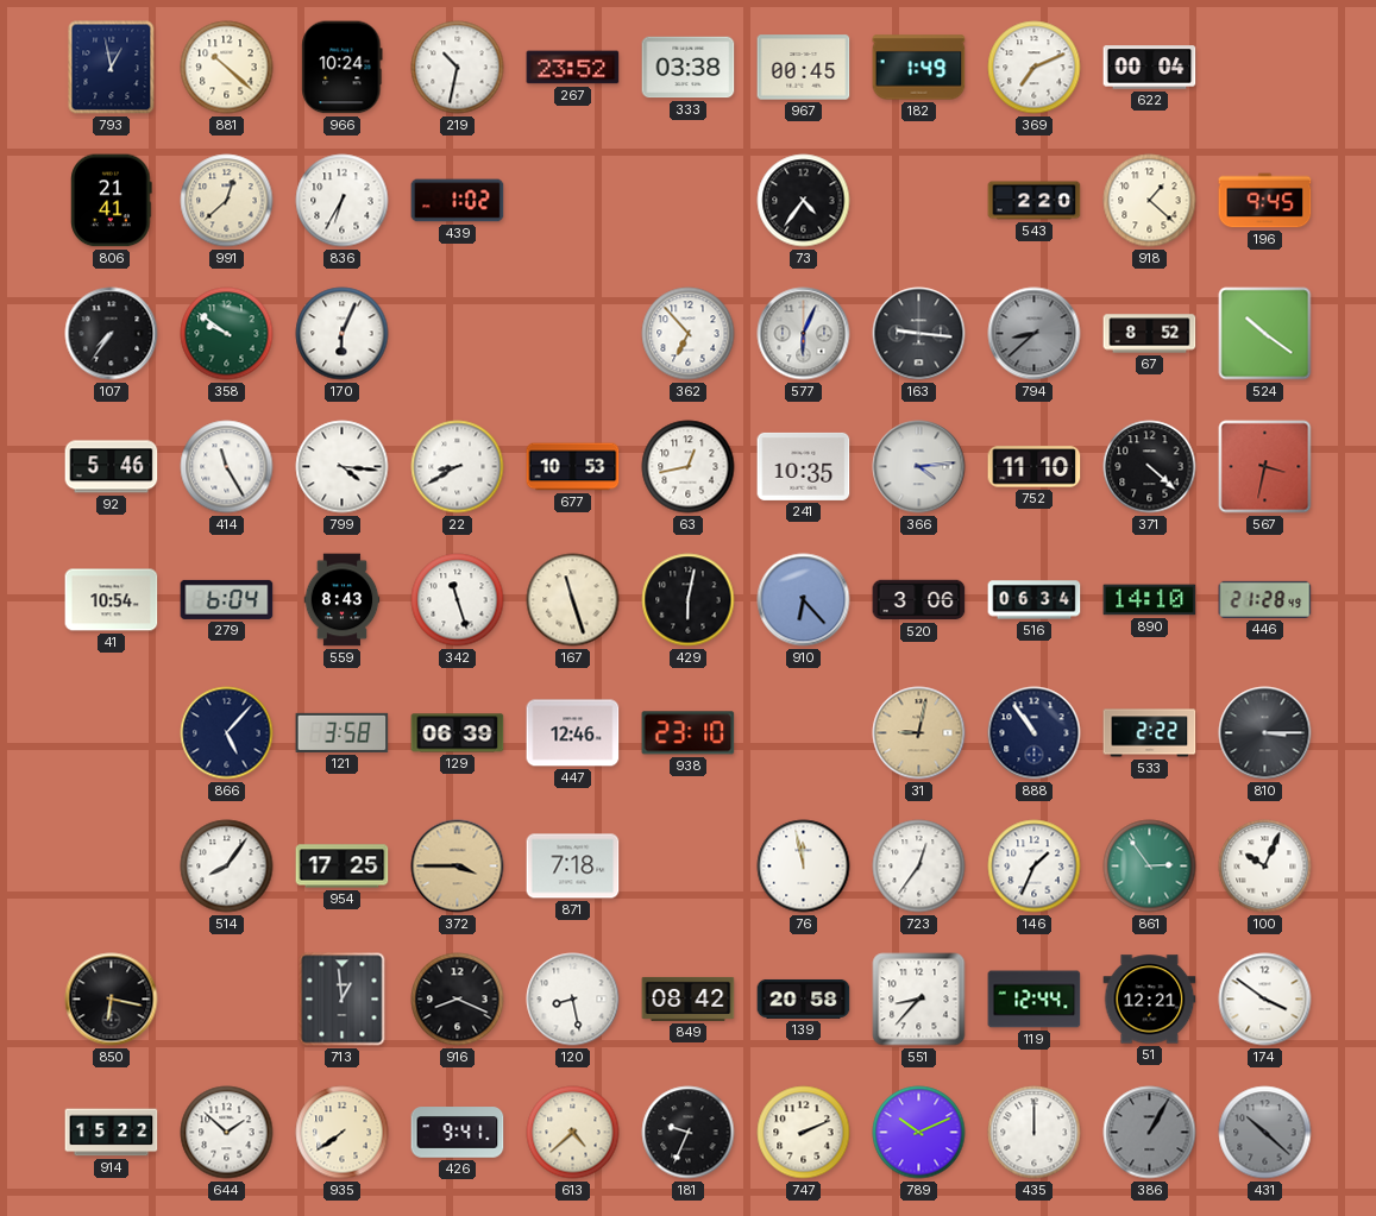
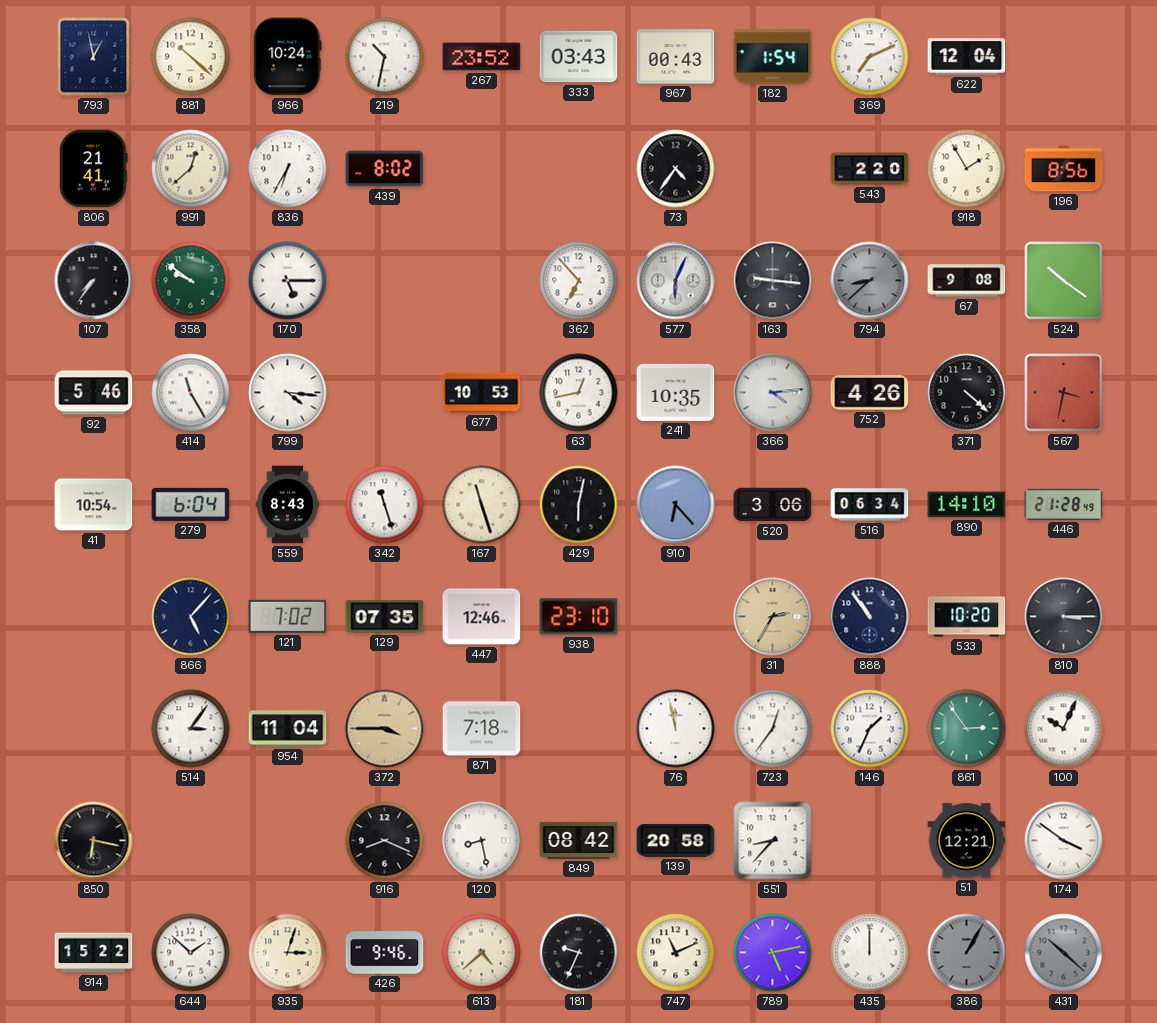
333: 03:38 -> 03:43
967: 00:45 -> 00:43
182: 1:49 -> 1:54
622: 00:04 -> 12:04
439: 1:02 -> 8:02
918: 1:22 -> 1:55
196: 9:45 -> 8:56
170: 6:04 -> 5:15
67: 8:52 -> 9:08
22: 8:40 -> none
752: 11:10 -> 4:26
121: 3:58 -> 7:02
129: 06:39 -> 07:35
31: 9:02 -> 2:35
533: 2:22 -> 10:20
514: 8:06 -> 3:06
954: 17:25 -> 11:04
713: 12:59 -> none
119: 12:44 -> none
935: 7:39 -> 3:03
426: 9:41 -> 9:46
747: 2:11 -> 11:11
789: 10:11 -> 5:13
